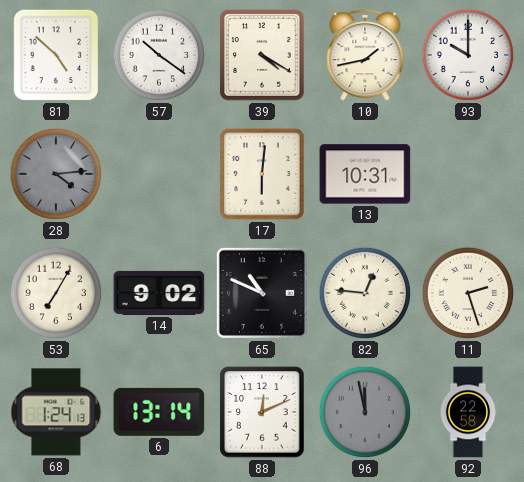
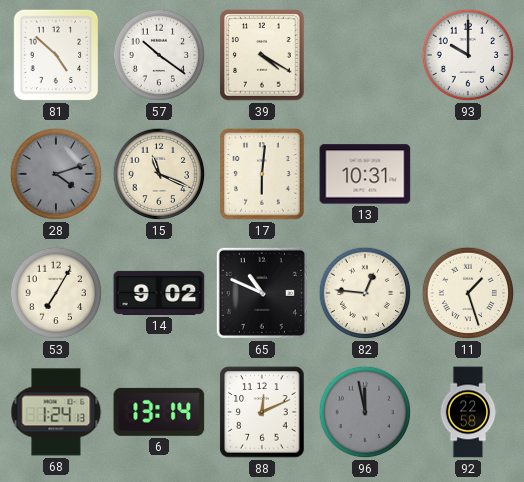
10: 1:43 -> none
28: 4:14 -> 4:12
15: none -> 11:19
11: 2:27 -> 1:27
